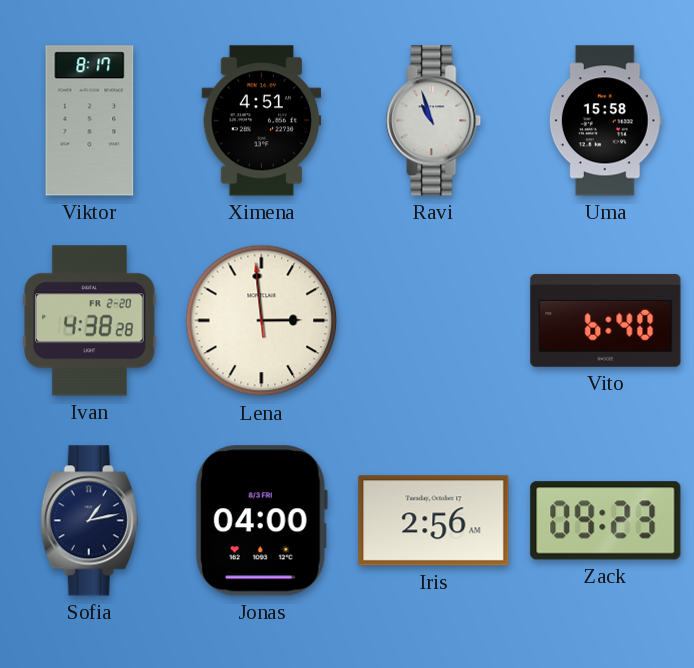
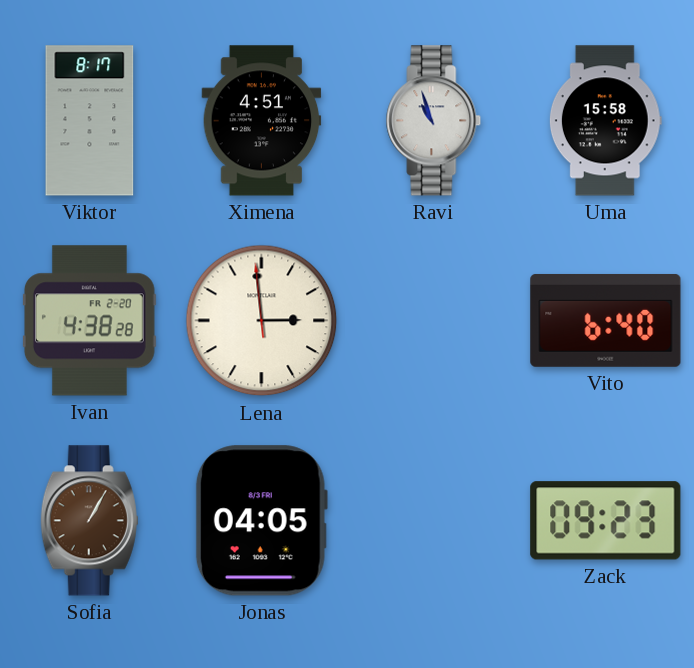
Sofia: 1:13 -> 1:05
Sofia dial: navy -> brown
Jonas: 04:00 -> 04:05
Iris: 2:56 -> none
